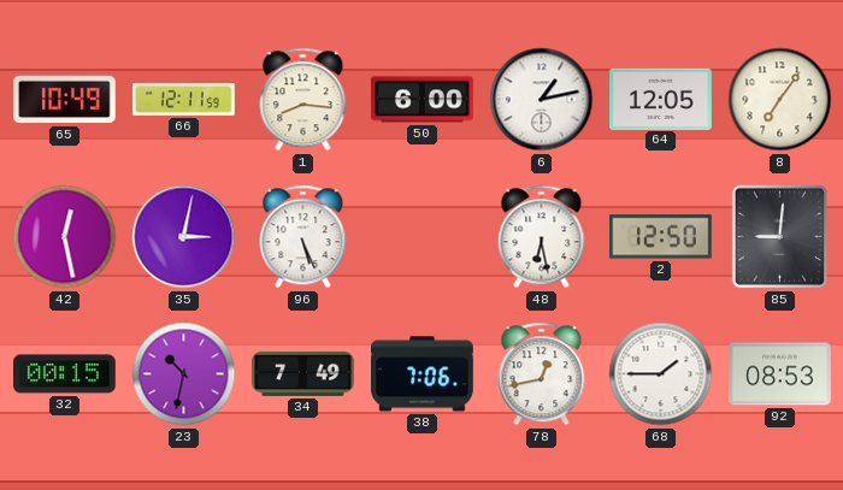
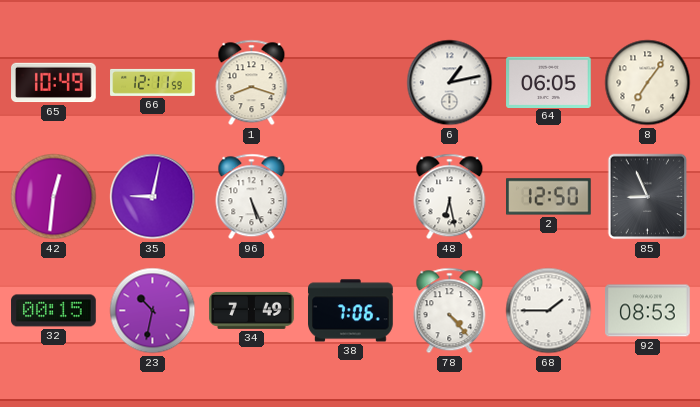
1: 8:16 -> 8:18
50: 6:00 -> none
64: 12:05 -> 06:05
42: 12:28 -> 12:31
35: 3:02 -> 9:02
85: 9:01 -> 8:56
78: 12:43 -> 4:23
